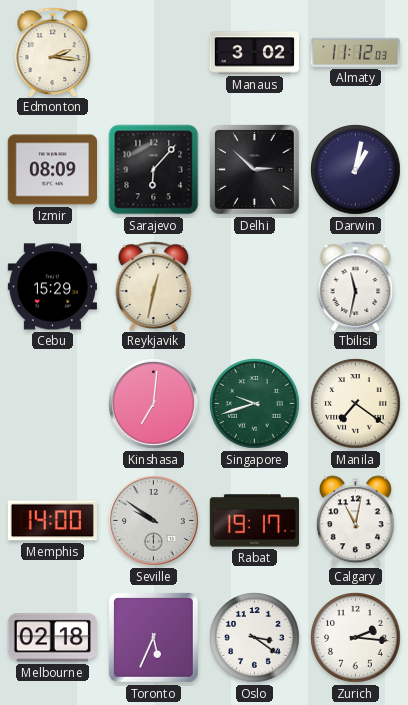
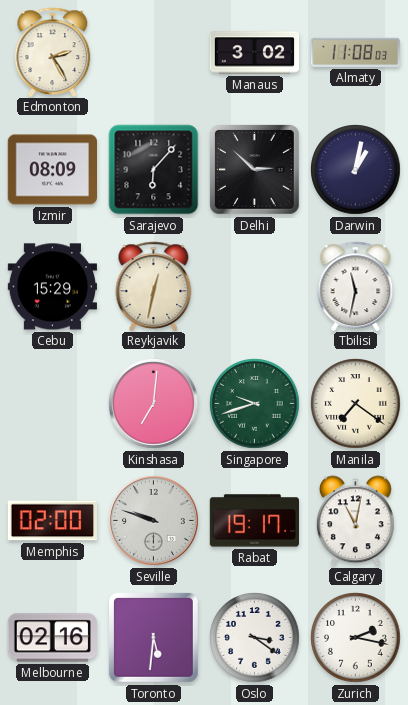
Edmonton: 2:16 -> 2:25
Almaty: 11:12 -> 11:08
Memphis: 14:00 -> 02:00
Seville: 9:51 -> 9:48
Melbourne: 02:18 -> 02:16
Toronto: 5:34 -> 5:31
Zurich: 2:16 -> 2:17
